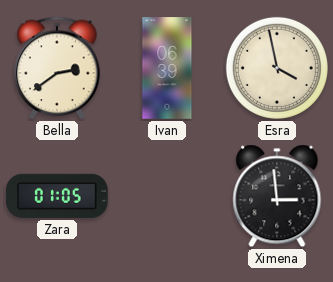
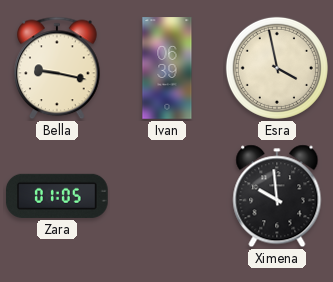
Bella: 2:39 -> 9:17
Ximena: 2:59 -> 9:59
